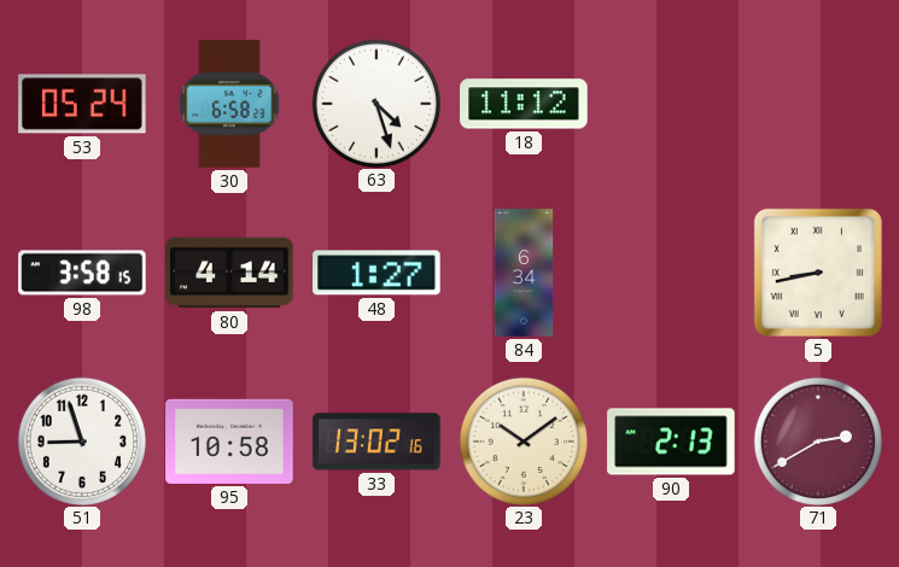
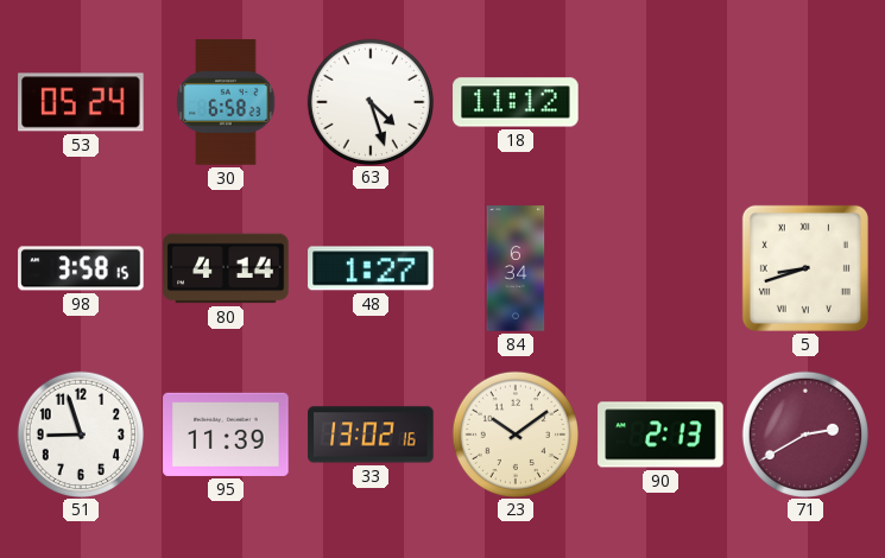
5: 8:43 -> 8:42
95: 10:58 -> 11:39
